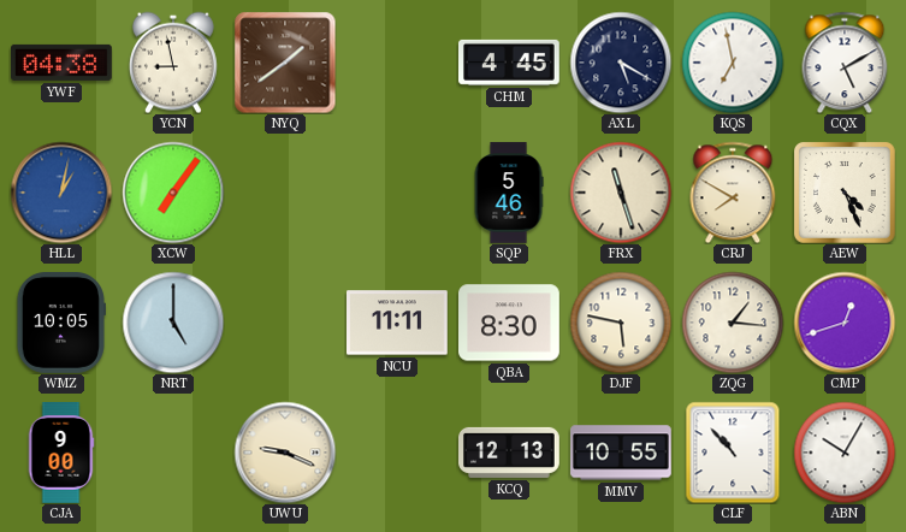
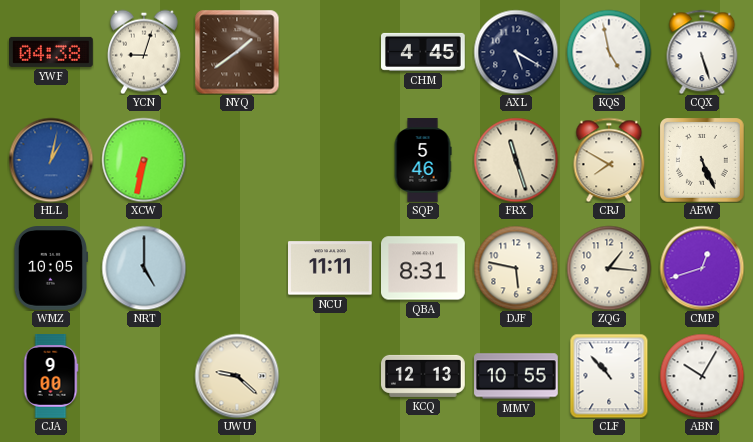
YCN: 8:58 -> 9:03
KQS: 6:58 -> 4:58
CQX: 5:10 -> 5:27
XCW: 7:06 -> 6:32
AEW: 4:26 -> 5:26
QBA: 8:30 -> 8:31
UWU: 9:19 -> 9:22
